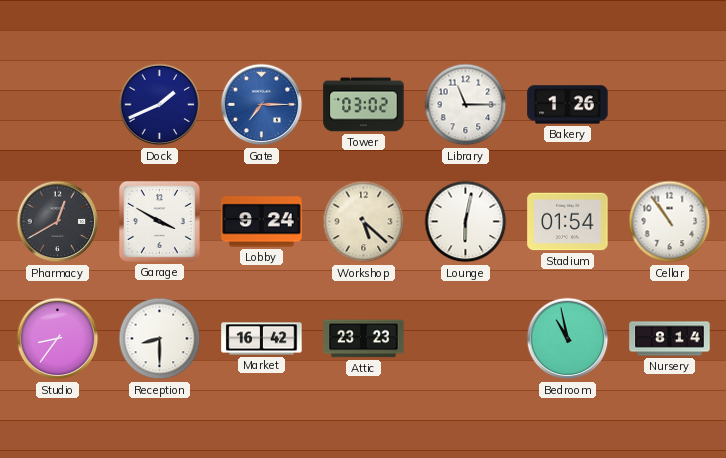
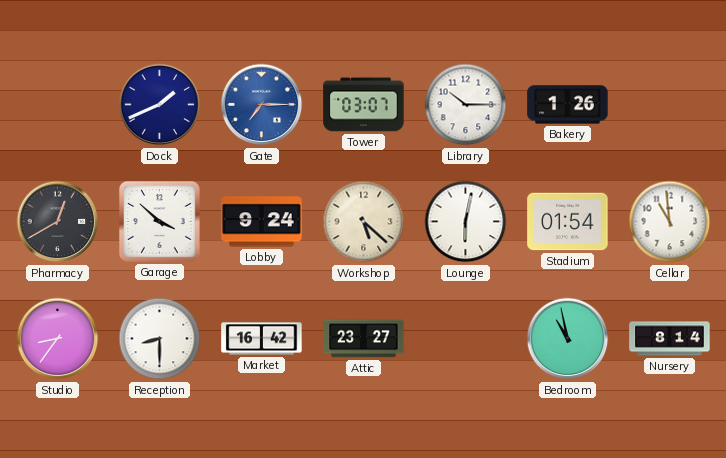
Tower: 03:02 -> 03:07
Library: 11:15 -> 10:15
Garage: 3:50 -> 3:52
Cellar: 10:54 -> 10:59
Attic: 23:23 -> 23:27
